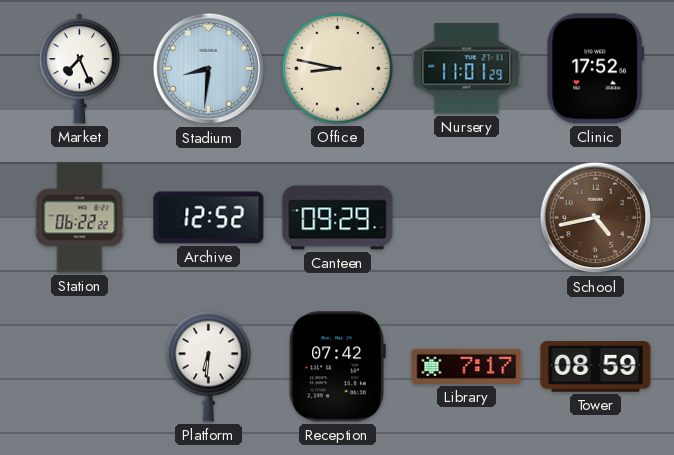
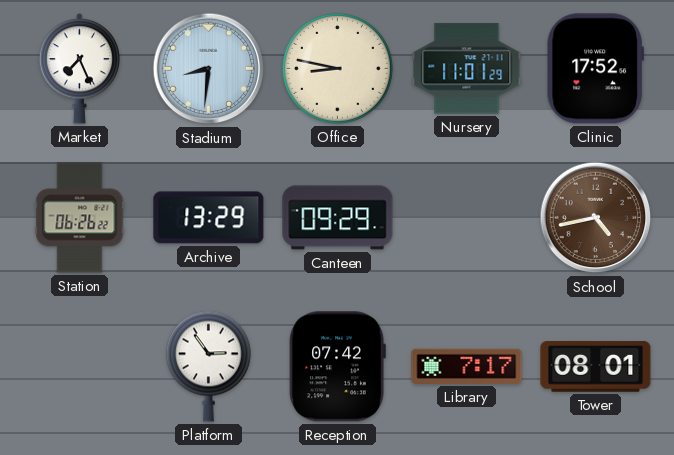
Station: 06:22 -> 06:26
Archive: 12:52 -> 13:29
Platform: 6:31 -> 2:54
Tower: 08:59 -> 08:01
